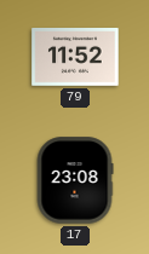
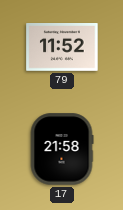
17: 23:08 -> 21:58
